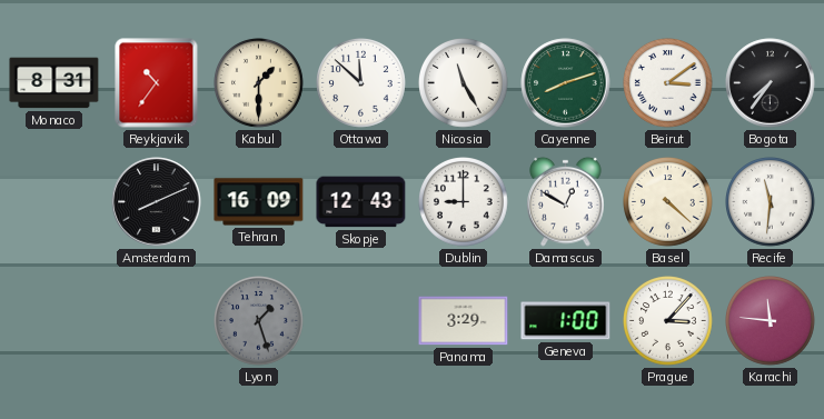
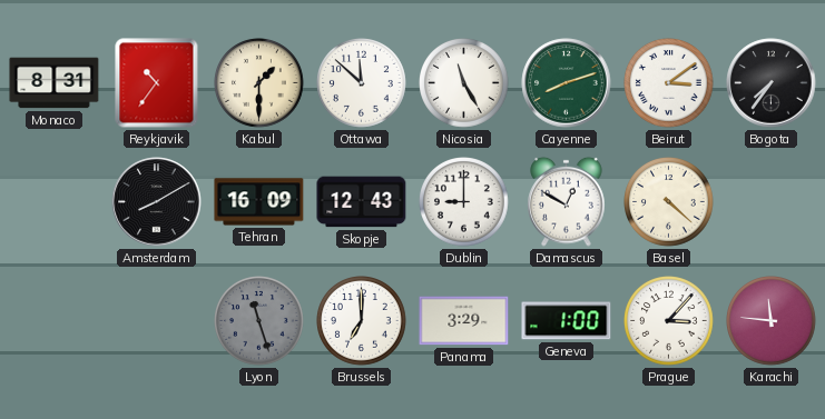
Amsterdam: 8:11 -> 8:10
Recife: 11:31 -> none
Lyon: 1:27 -> 11:27
Brussels: none -> 7:00
